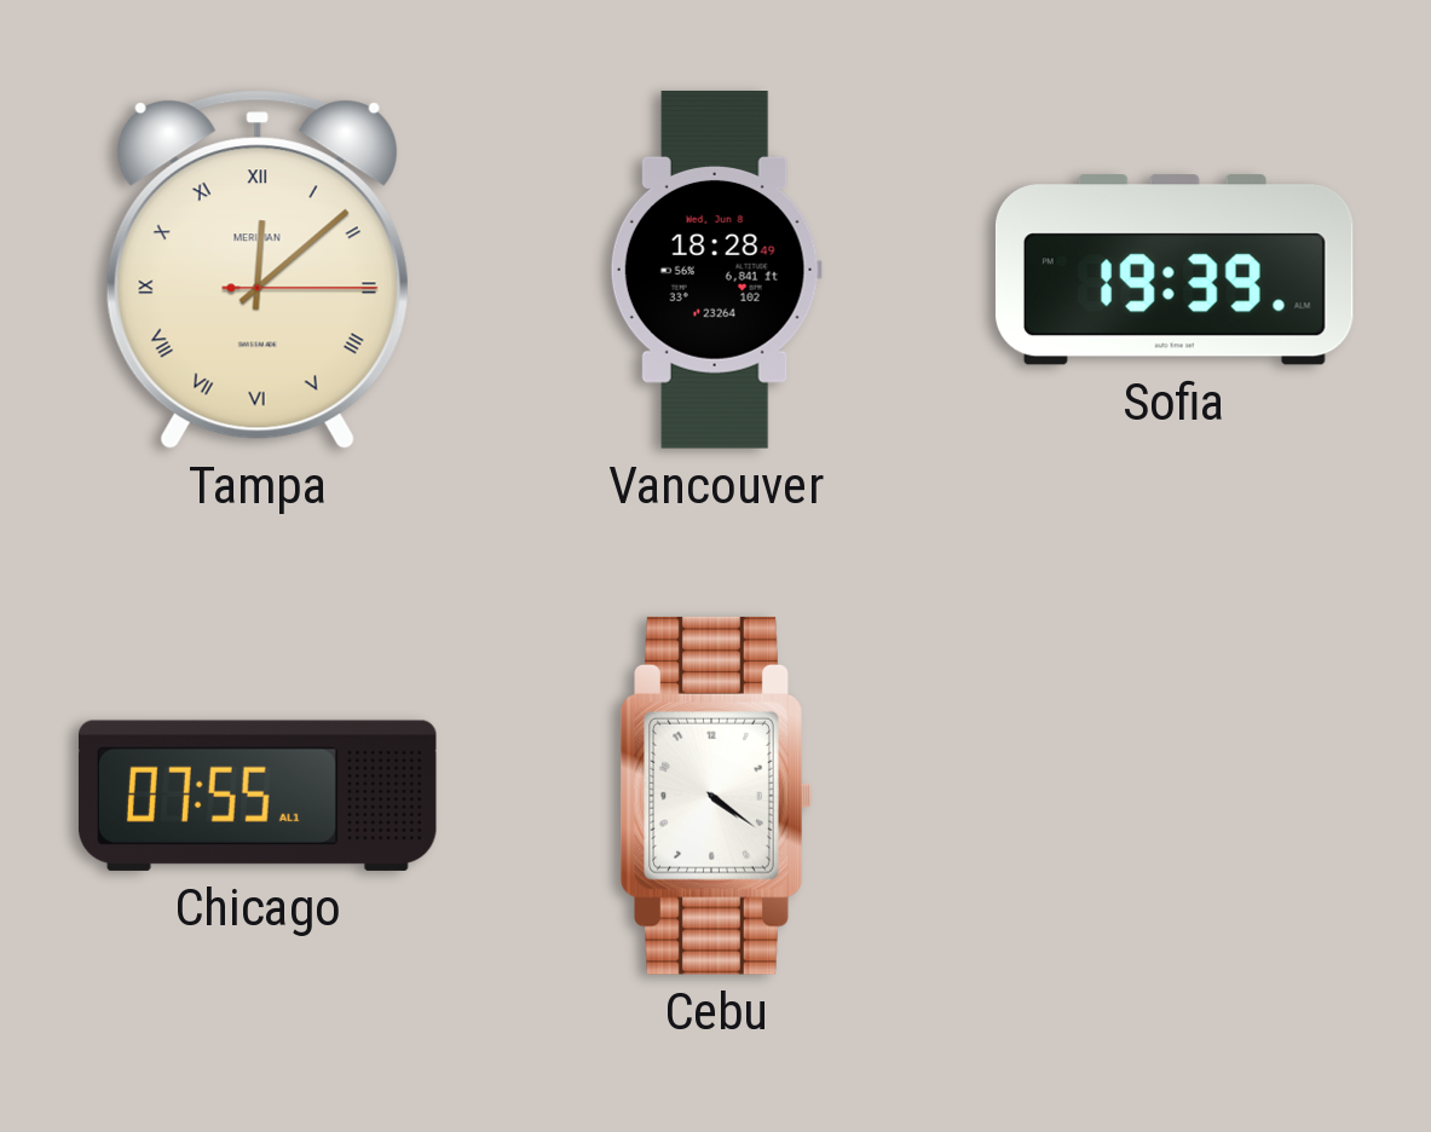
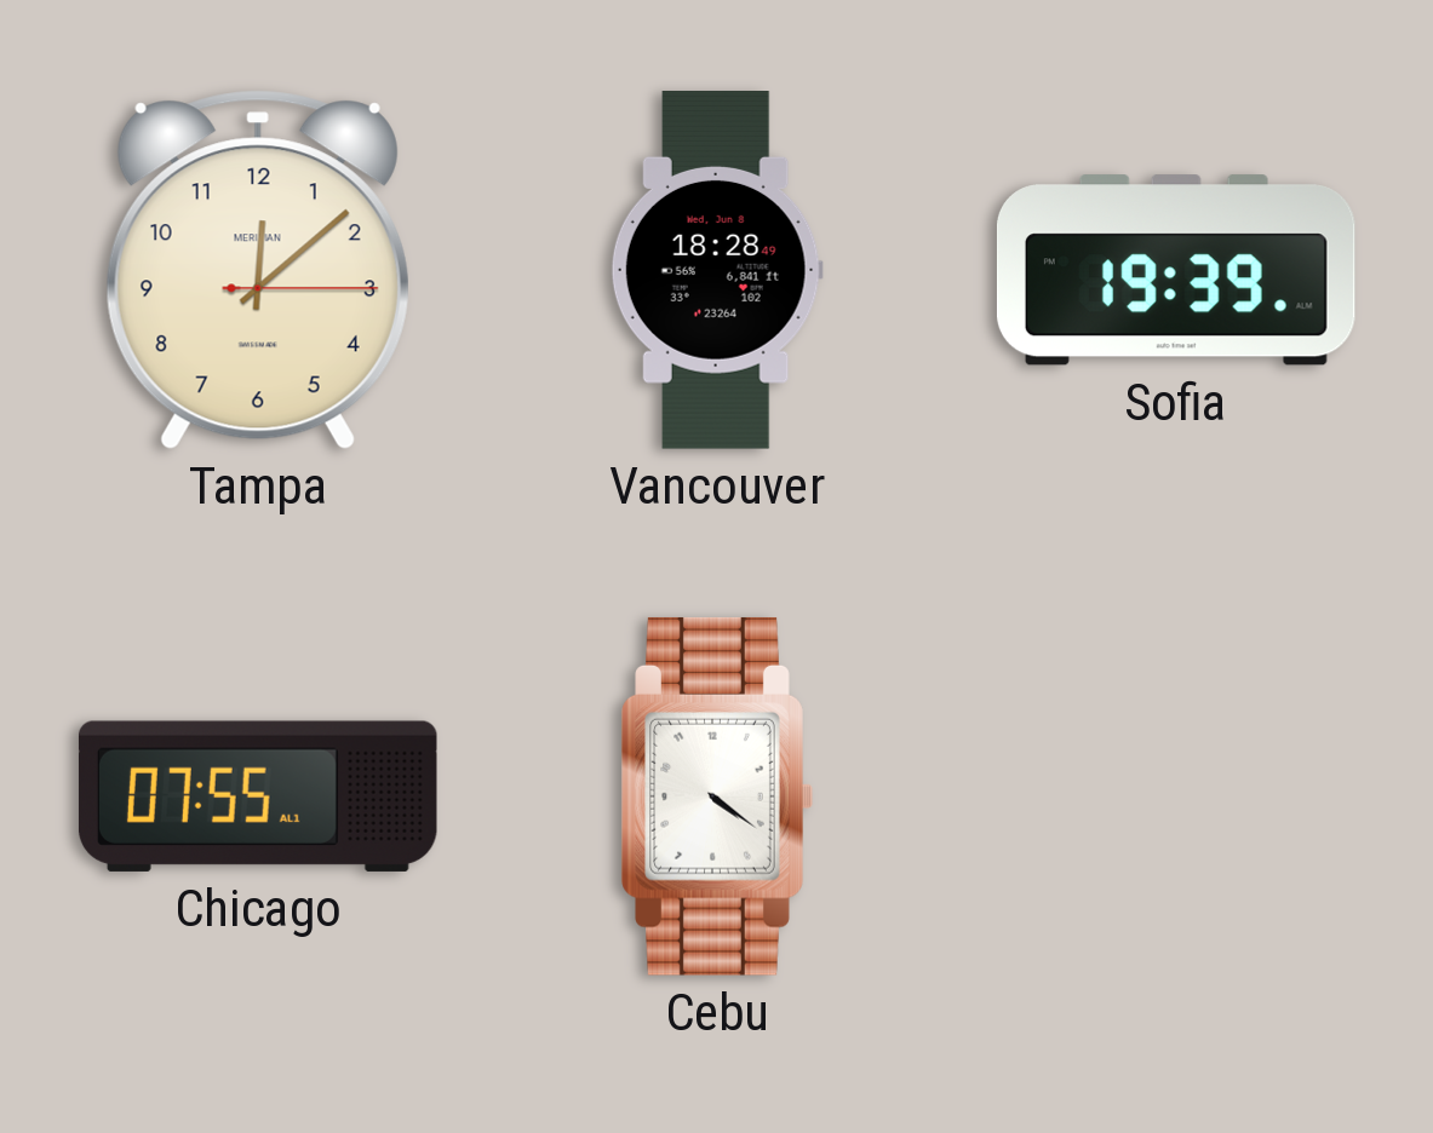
Tampa numerals: Roman -> Arabic
